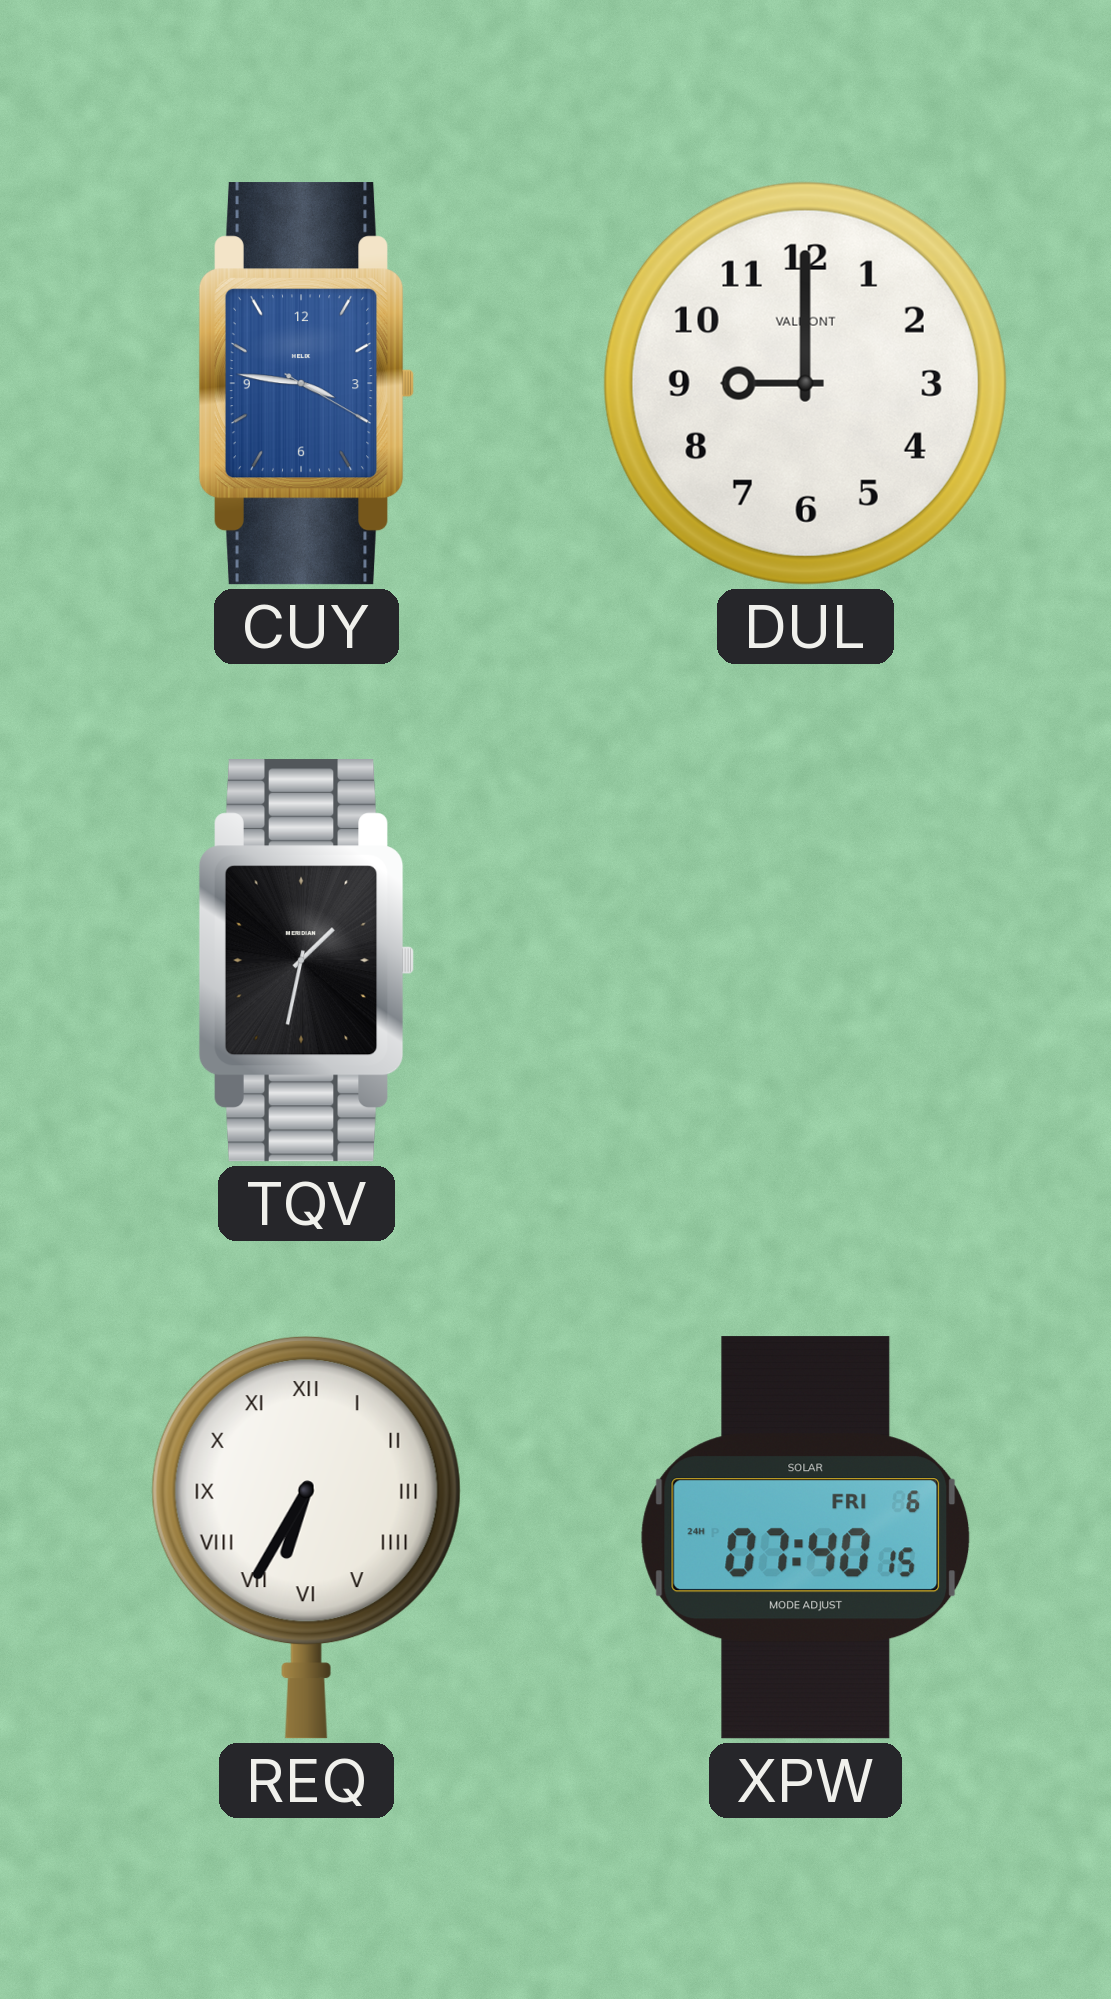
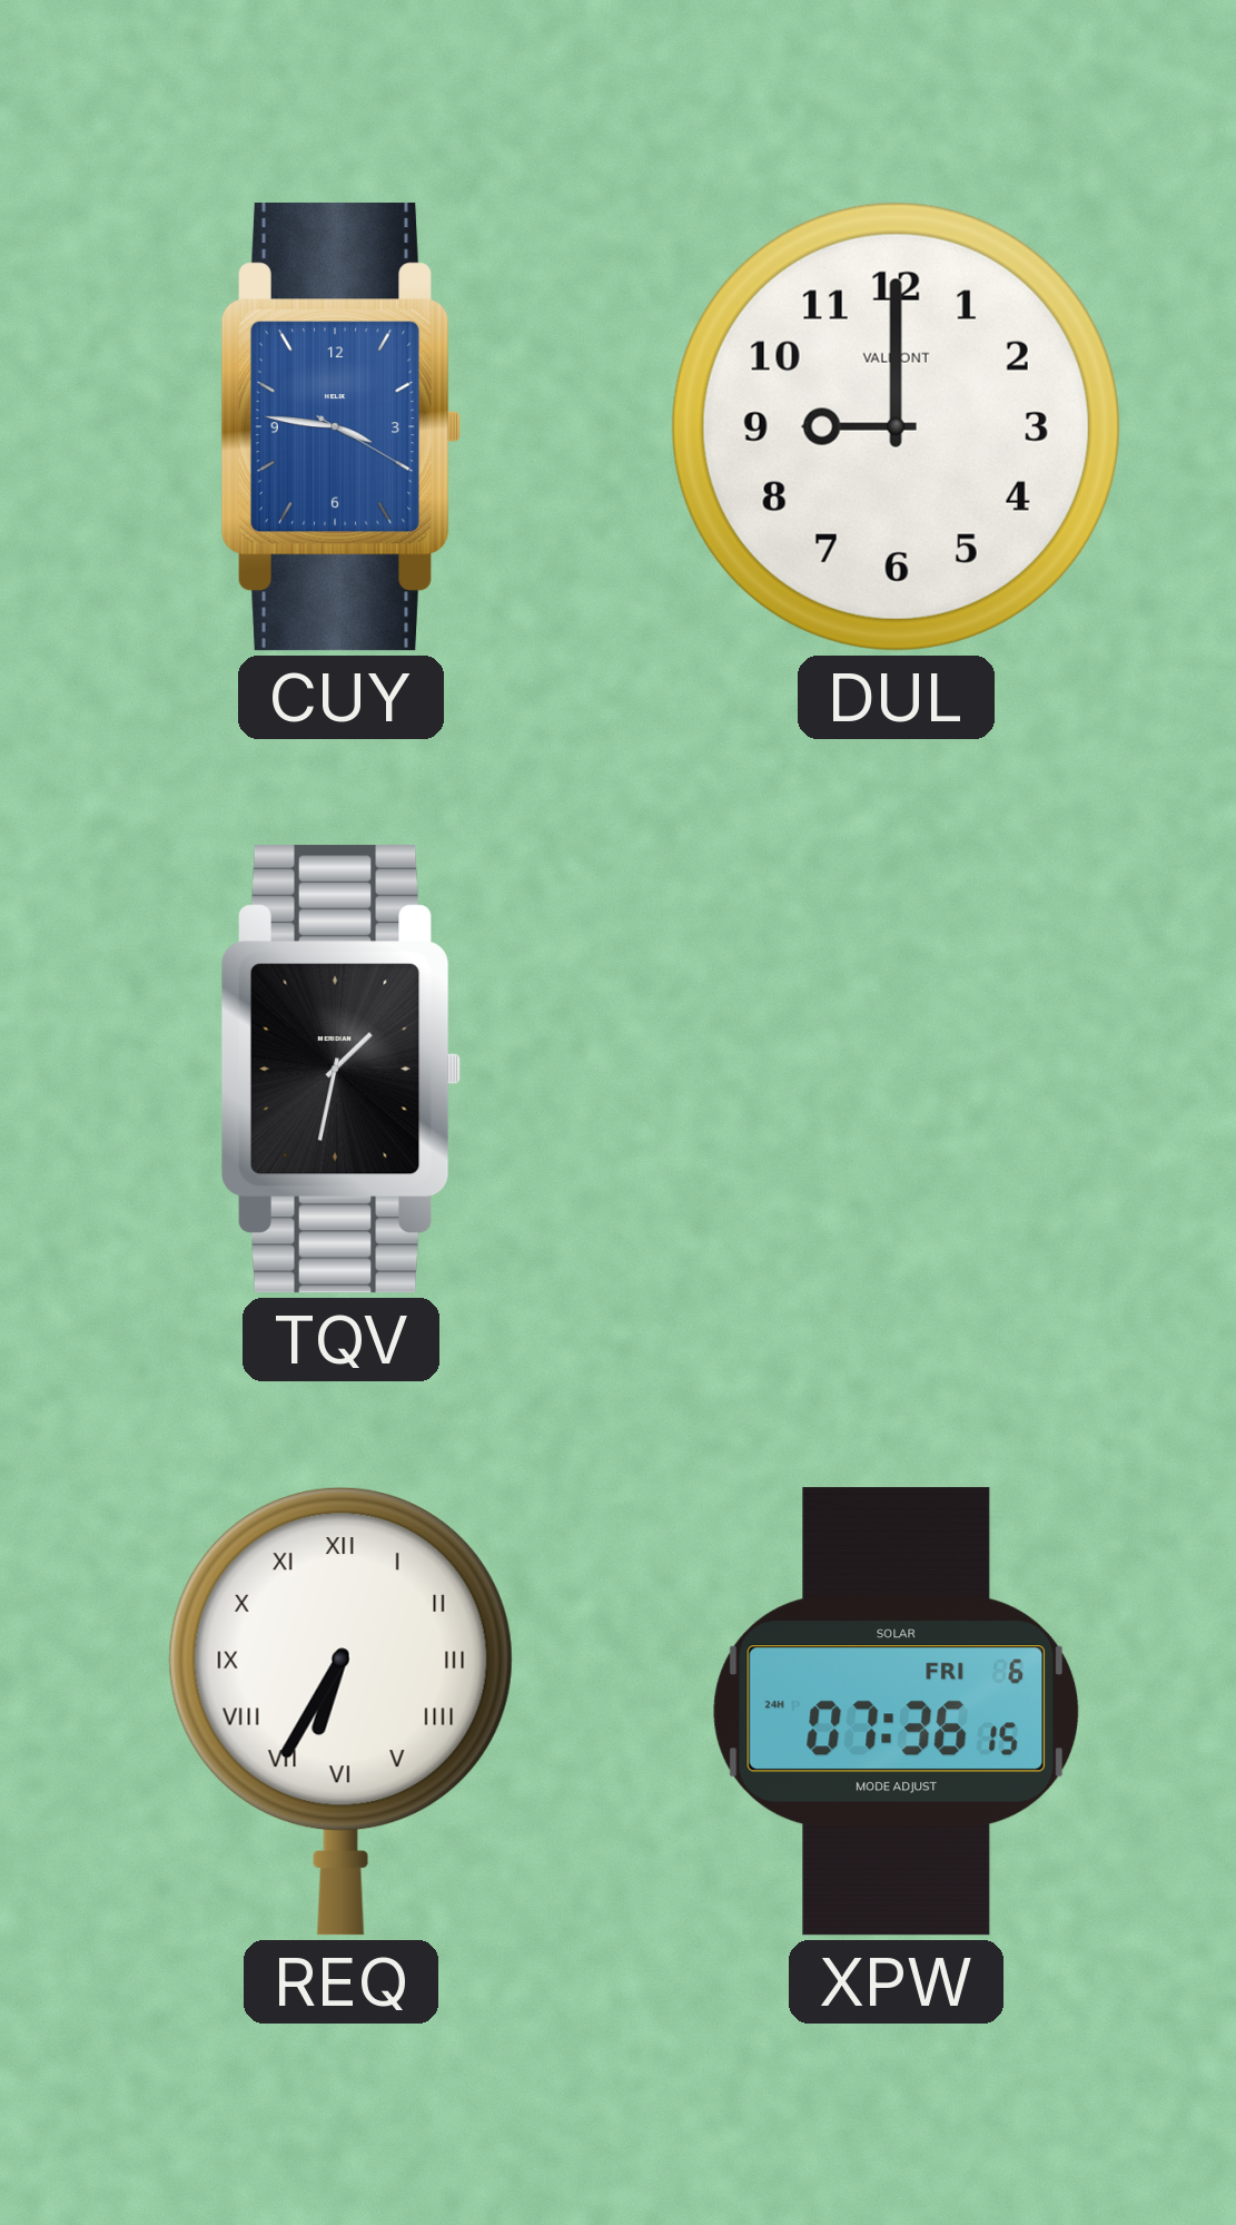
XPW: 07:40 -> 07:36
